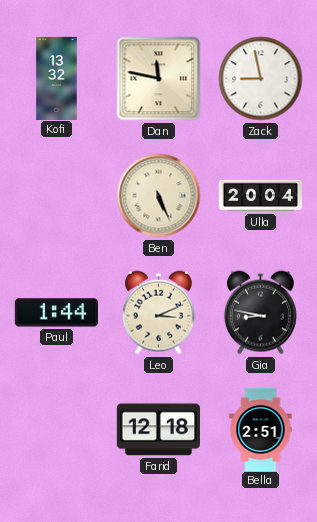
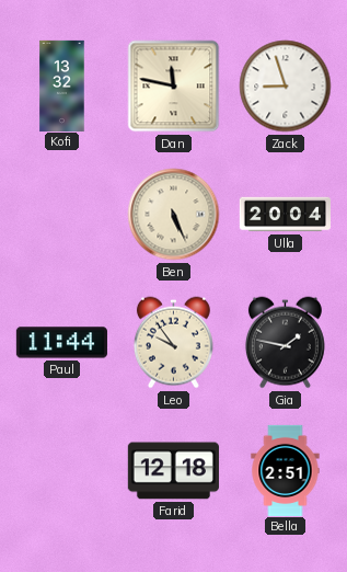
Zack: 8:58 -> 8:57
Paul: 1:44 -> 11:44
Leo: 3:11 -> 9:54
Gia: 8:47 -> 1:47
